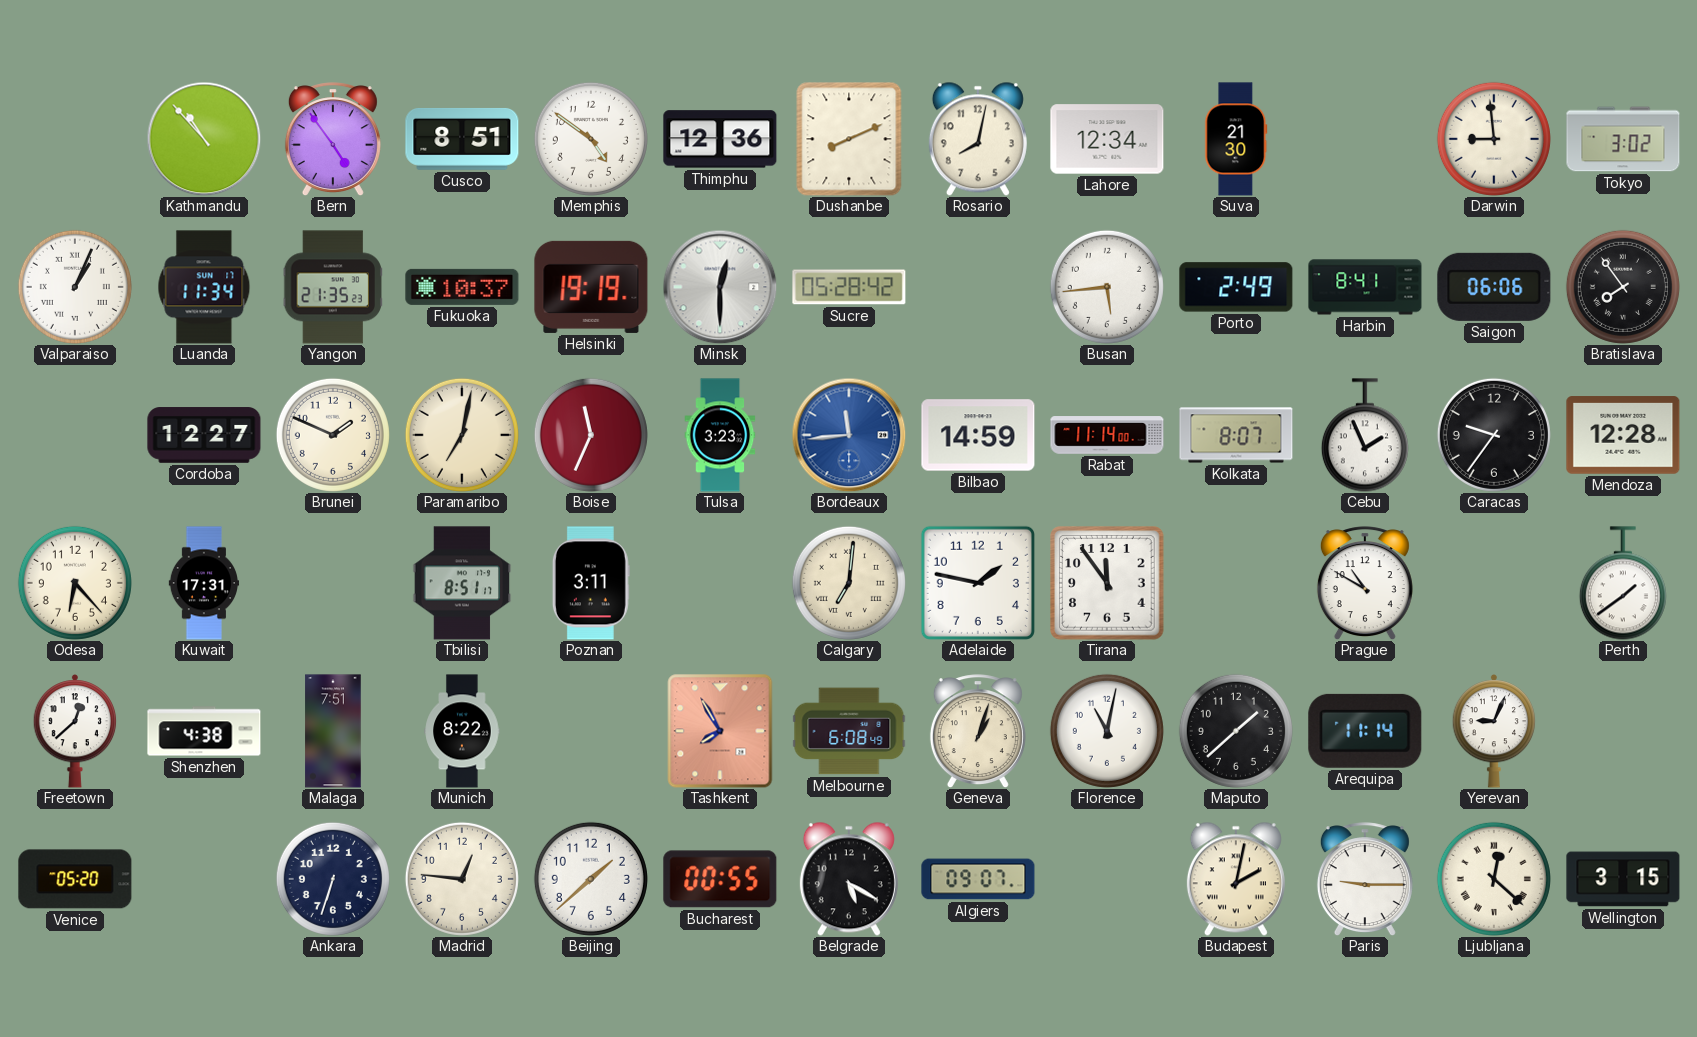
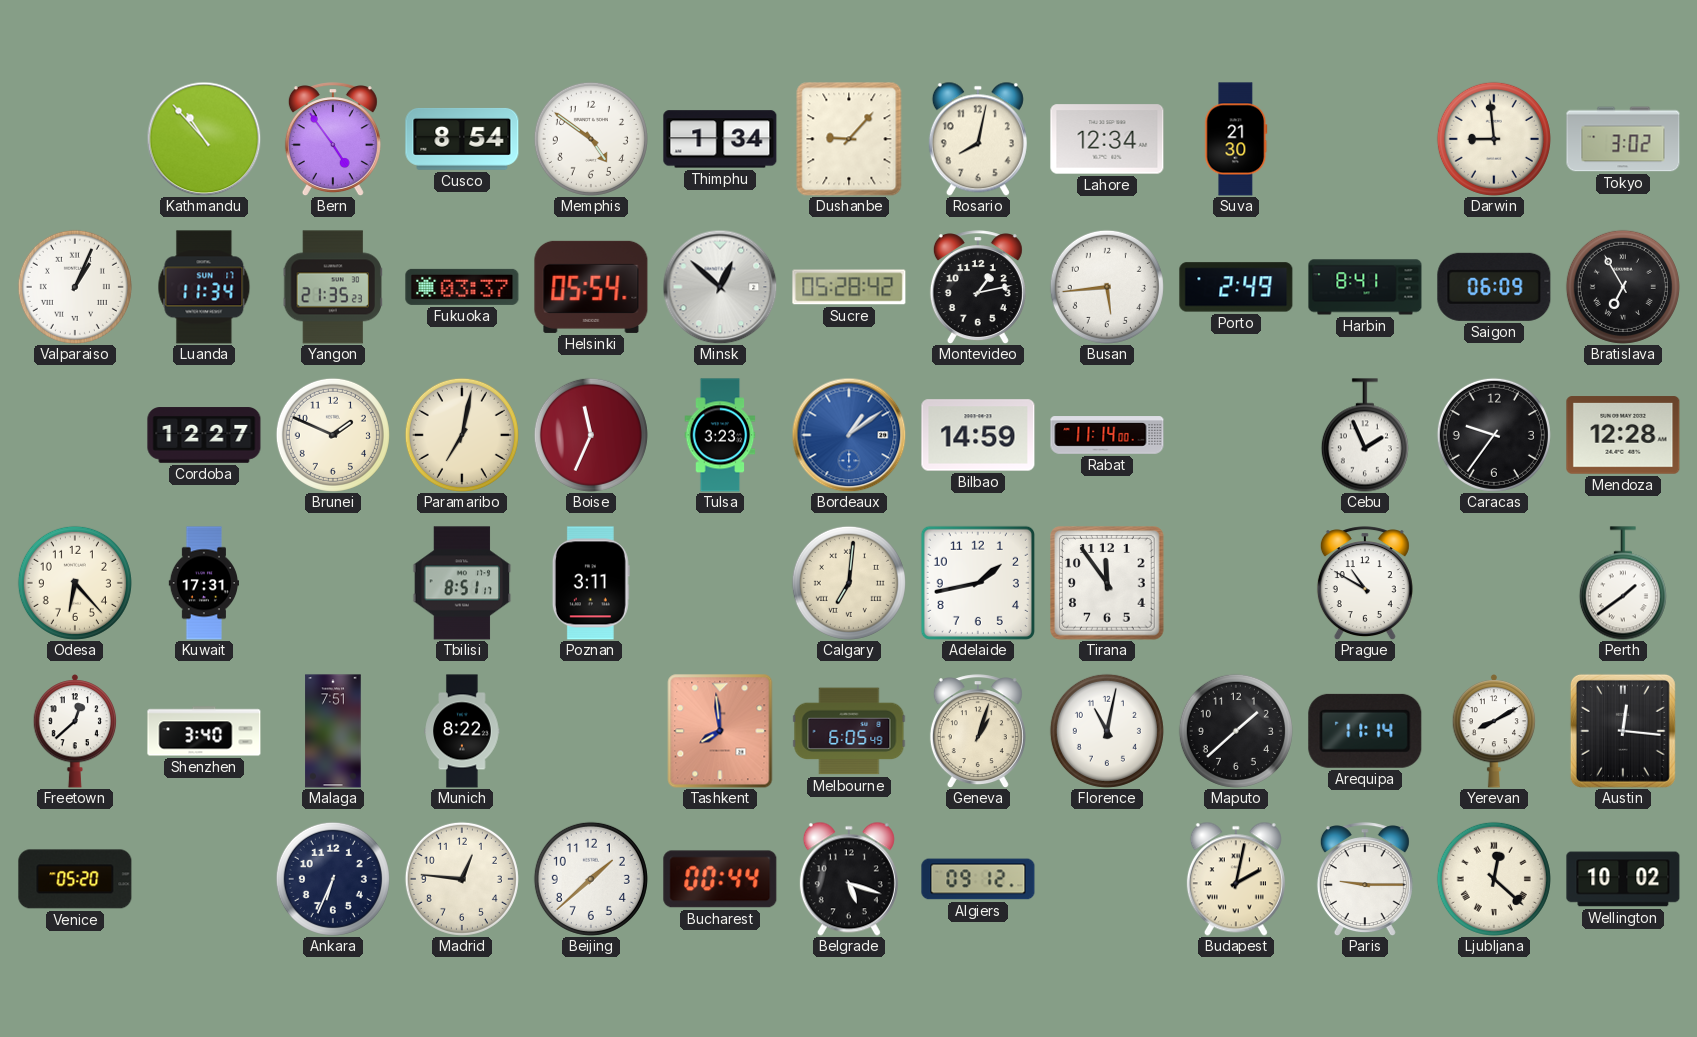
Cusco: 8:51 -> 8:54
Thimphu: 12:36 -> 1:34
Dushanbe: 8:11 -> 9:07
Fukuoka: 10:37 -> 03:37
Helsinki: 19:19 -> 05:54
Minsk: 12:30 -> 12:52
Montevideo: none -> 1:13
Saigon: 06:06 -> 06:09
Bratislava: 7:54 -> 6:55
Bordeaux: 11:44 -> 1:09
Kolkata: 8:07 -> none
Adelaide: 1:47 -> 1:43
Shenzhen: 4:38 -> 3:40
Tashkent: 7:55 -> 7:59
Melbourne: 6:08 -> 6:05
Yerevan: 9:04 -> 8:10
Austin: none -> 12:16
Ankara: 6:33 -> 6:34
Bucharest: 00:55 -> 00:44
Belgrade: 5:20 -> 5:18
Algiers: 09:07 -> 09:12
Wellington: 3:15 -> 10:02
